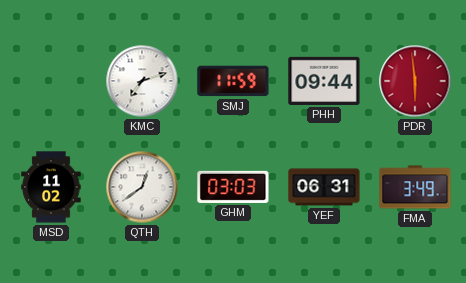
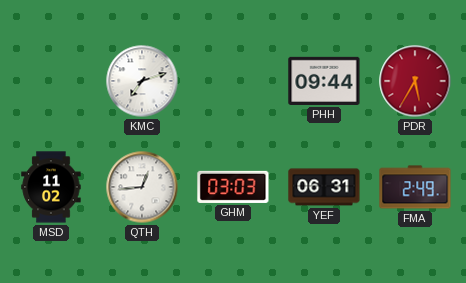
SMJ: 11:59 -> none
PDR: 5:59 -> 5:35
QTH: 12:39 -> 12:44
FMA: 3:49 -> 2:49
